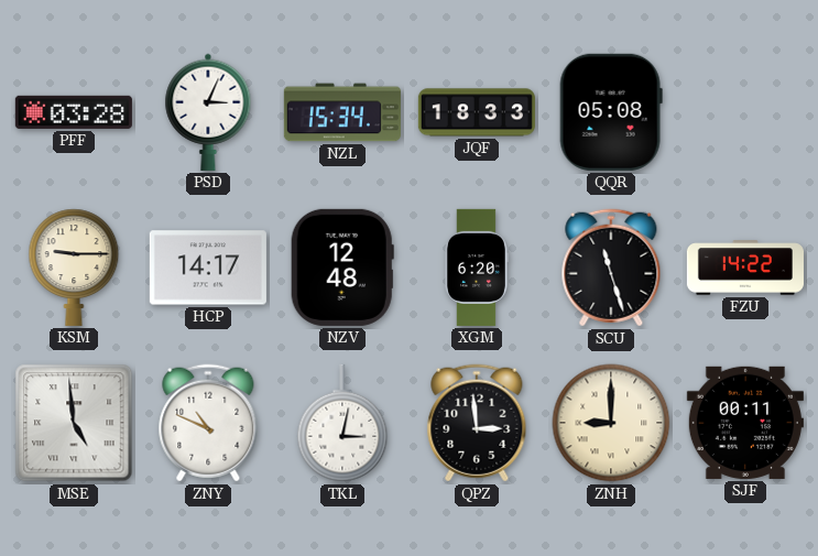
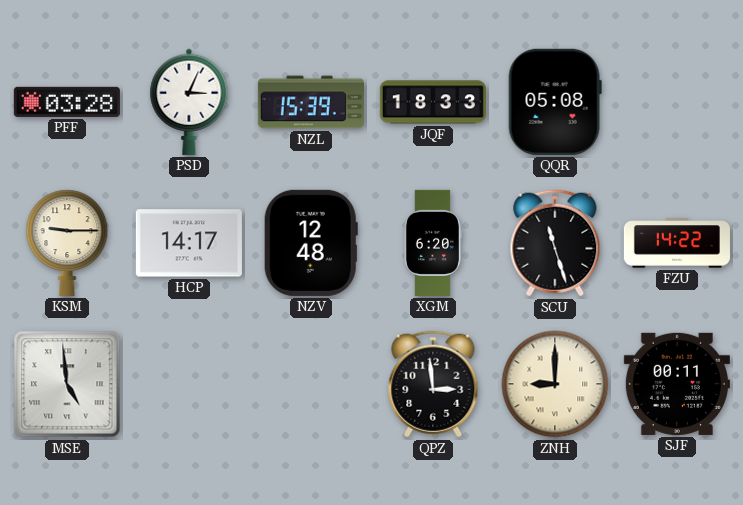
NZL: 15:34 -> 15:39
ZNY: 10:49 -> none
TKL: 3:02 -> none
